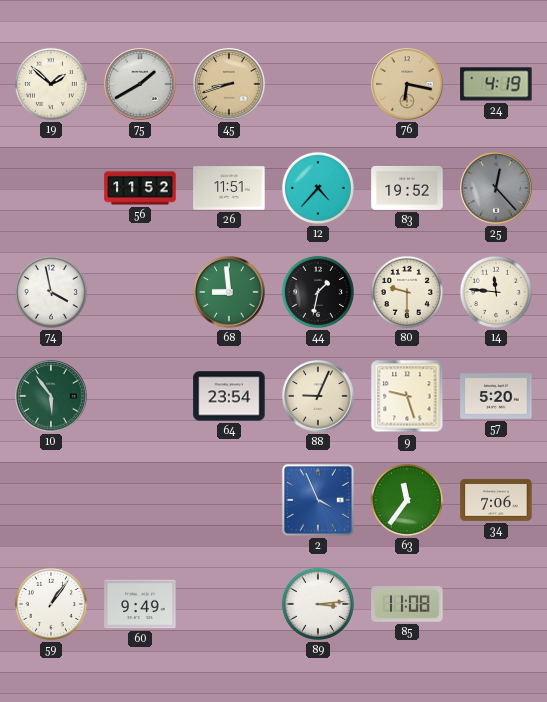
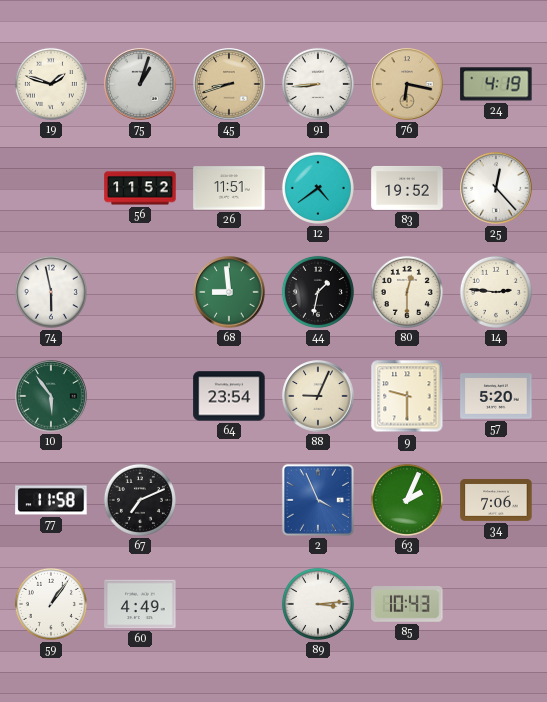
19: 1:52 -> 1:48
75: 1:40 -> 1:03
91: none -> 8:44
12: 4:37 -> 4:39
25 dial: grey -> white
74: 3:58 -> 5:58
80: 9:30 -> 12:30
14: 11:46 -> 2:46
9: 9:27 -> 9:30
77: none -> 11:58
67: none -> 7:11
63: 11:36 -> 2:04
60: 9:49 -> 4:49
85: 11:08 -> 10:43
